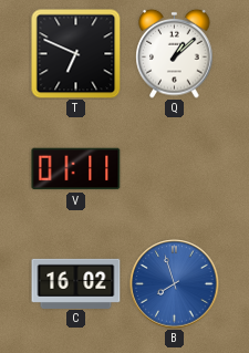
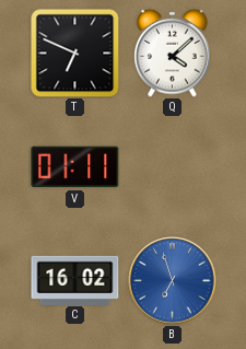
Q: 1:08 -> 4:08
B: 7:57 -> 6:57
